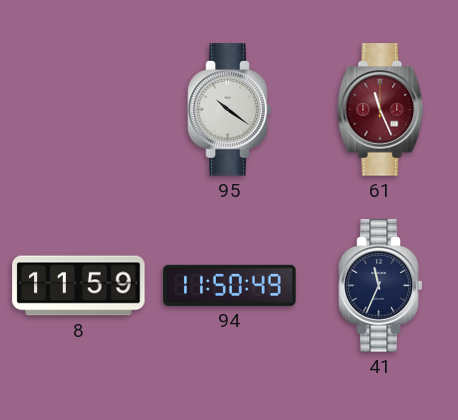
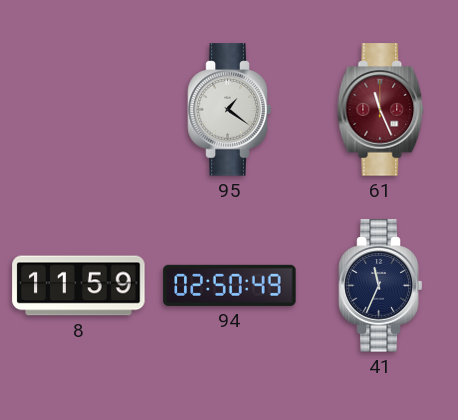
95: 10:21 -> 1:21
94: 11:50 -> 02:50
